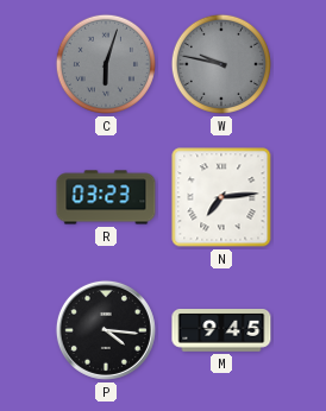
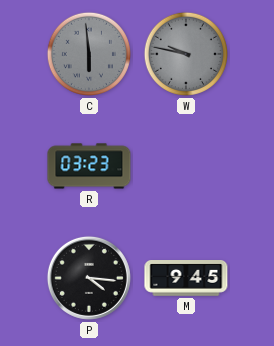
C: 6:03 -> 5:59
N: 7:14 -> none
